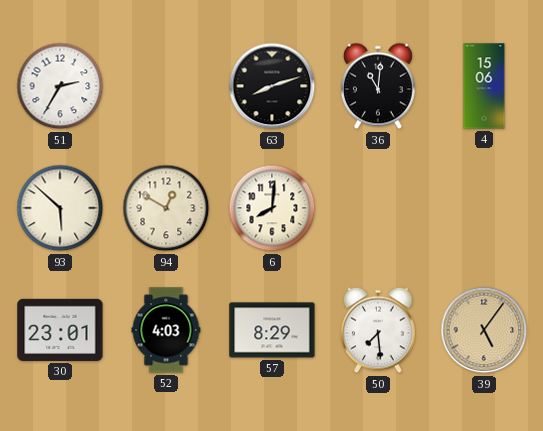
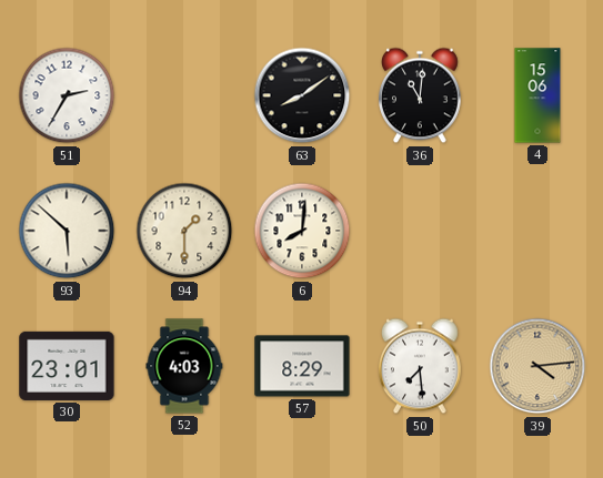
63: 8:12 -> 8:09
94: 12:50 -> 1:30
39: 5:06 -> 4:14
